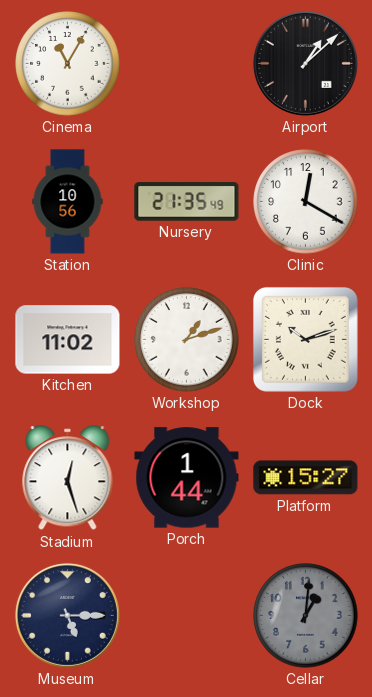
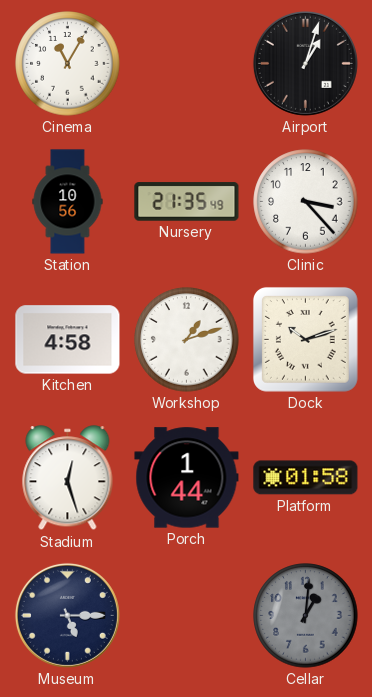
Airport: 1:08 -> 1:03
Clinic: 12:20 -> 3:23
Kitchen: 11:02 -> 4:58
Platform: 15:27 -> 01:58
